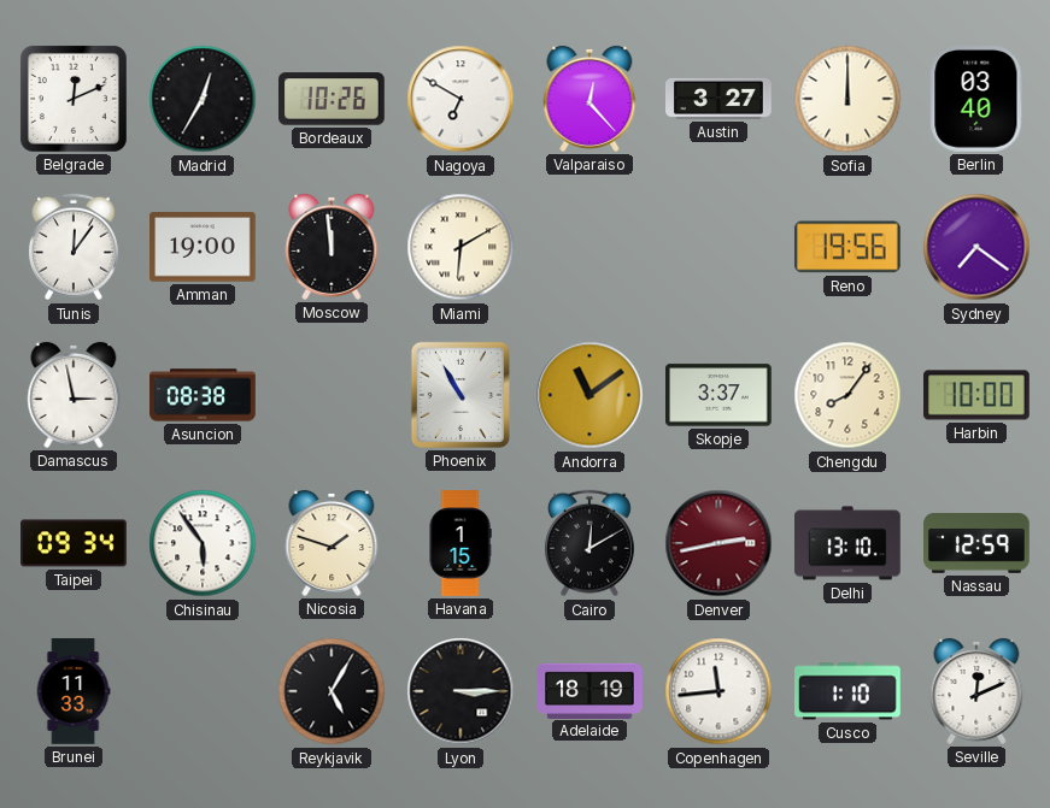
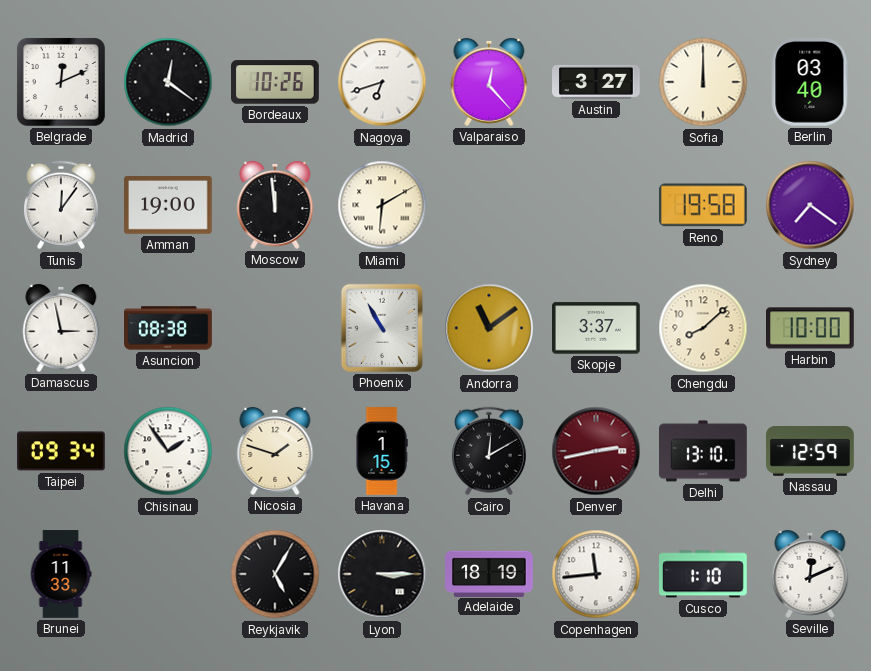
Madrid: 12:35 -> 12:21
Nagoya: 6:50 -> 6:42
Reno: 19:56 -> 19:58
Chengdu: 8:06 -> 8:08
Chisinau: 5:54 -> 1:54
